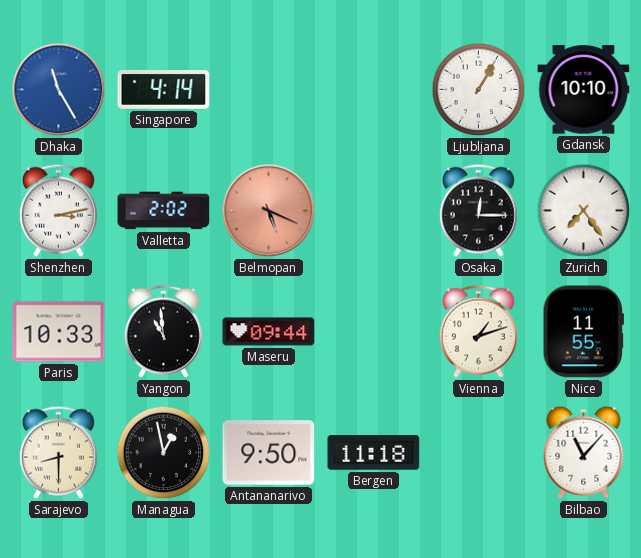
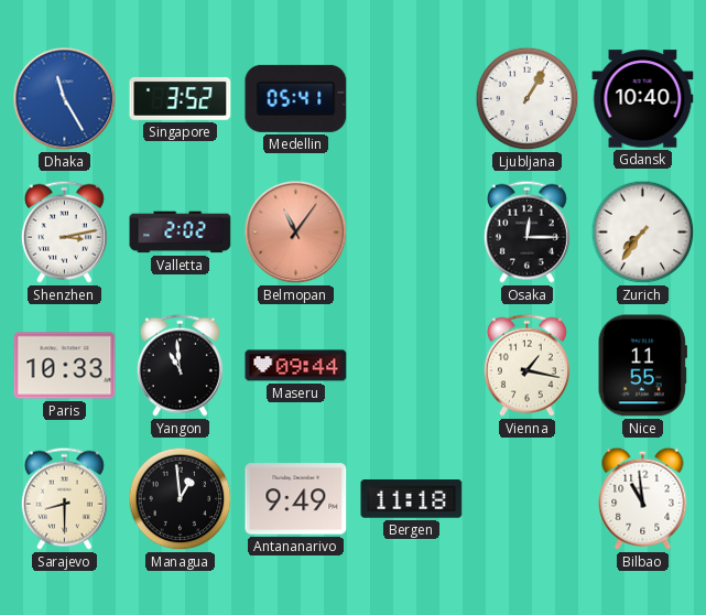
Singapore: 4:14 -> 3:52
Medellin: none -> 05:41
Gdansk: 10:10 -> 10:40
Belmopan: 5:19 -> 11:06
Zurich: 7:24 -> 7:36
Vienna: 1:12 -> 1:17
Managua: 12:58 -> 12:59
Antananarivo: 9:50 -> 9:49
Bilbao: 11:07 -> 10:59
